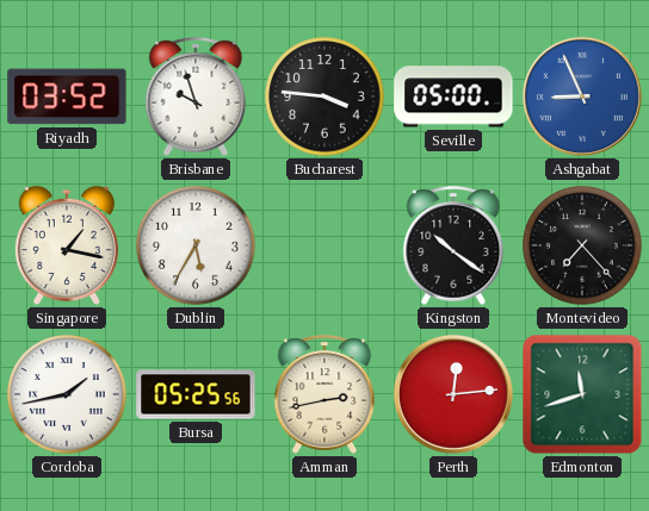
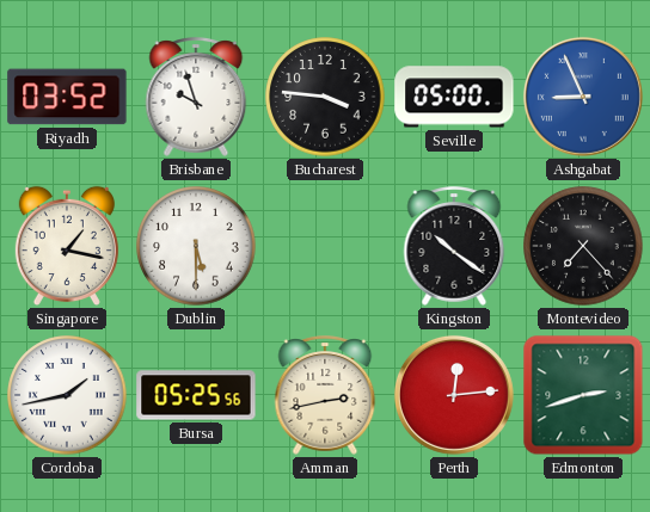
Dublin: 5:35 -> 5:30
Edmonton: 11:42 -> 2:42
